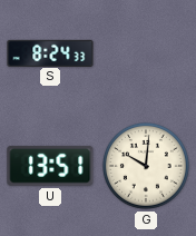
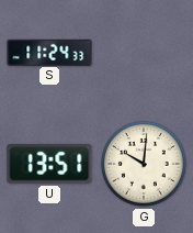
S: 8:24 -> 11:24
